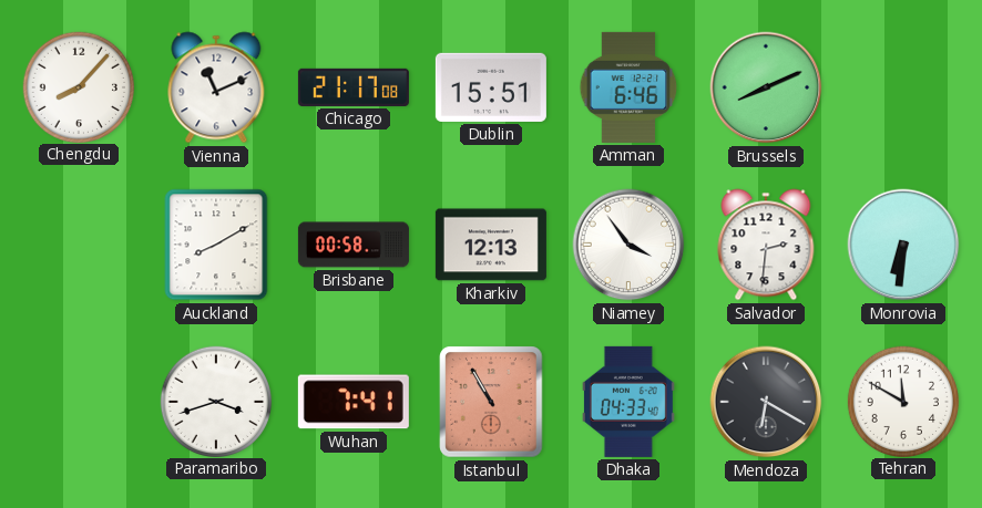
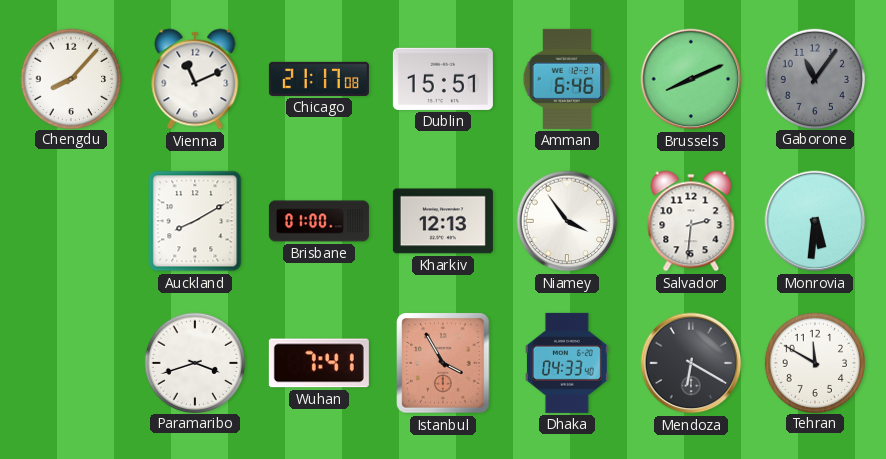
Gaborone: none -> 11:06
Brisbane: 00:58 -> 01:00
Monrovia: 6:31 -> 5:31
Istanbul: 10:55 -> 3:55
